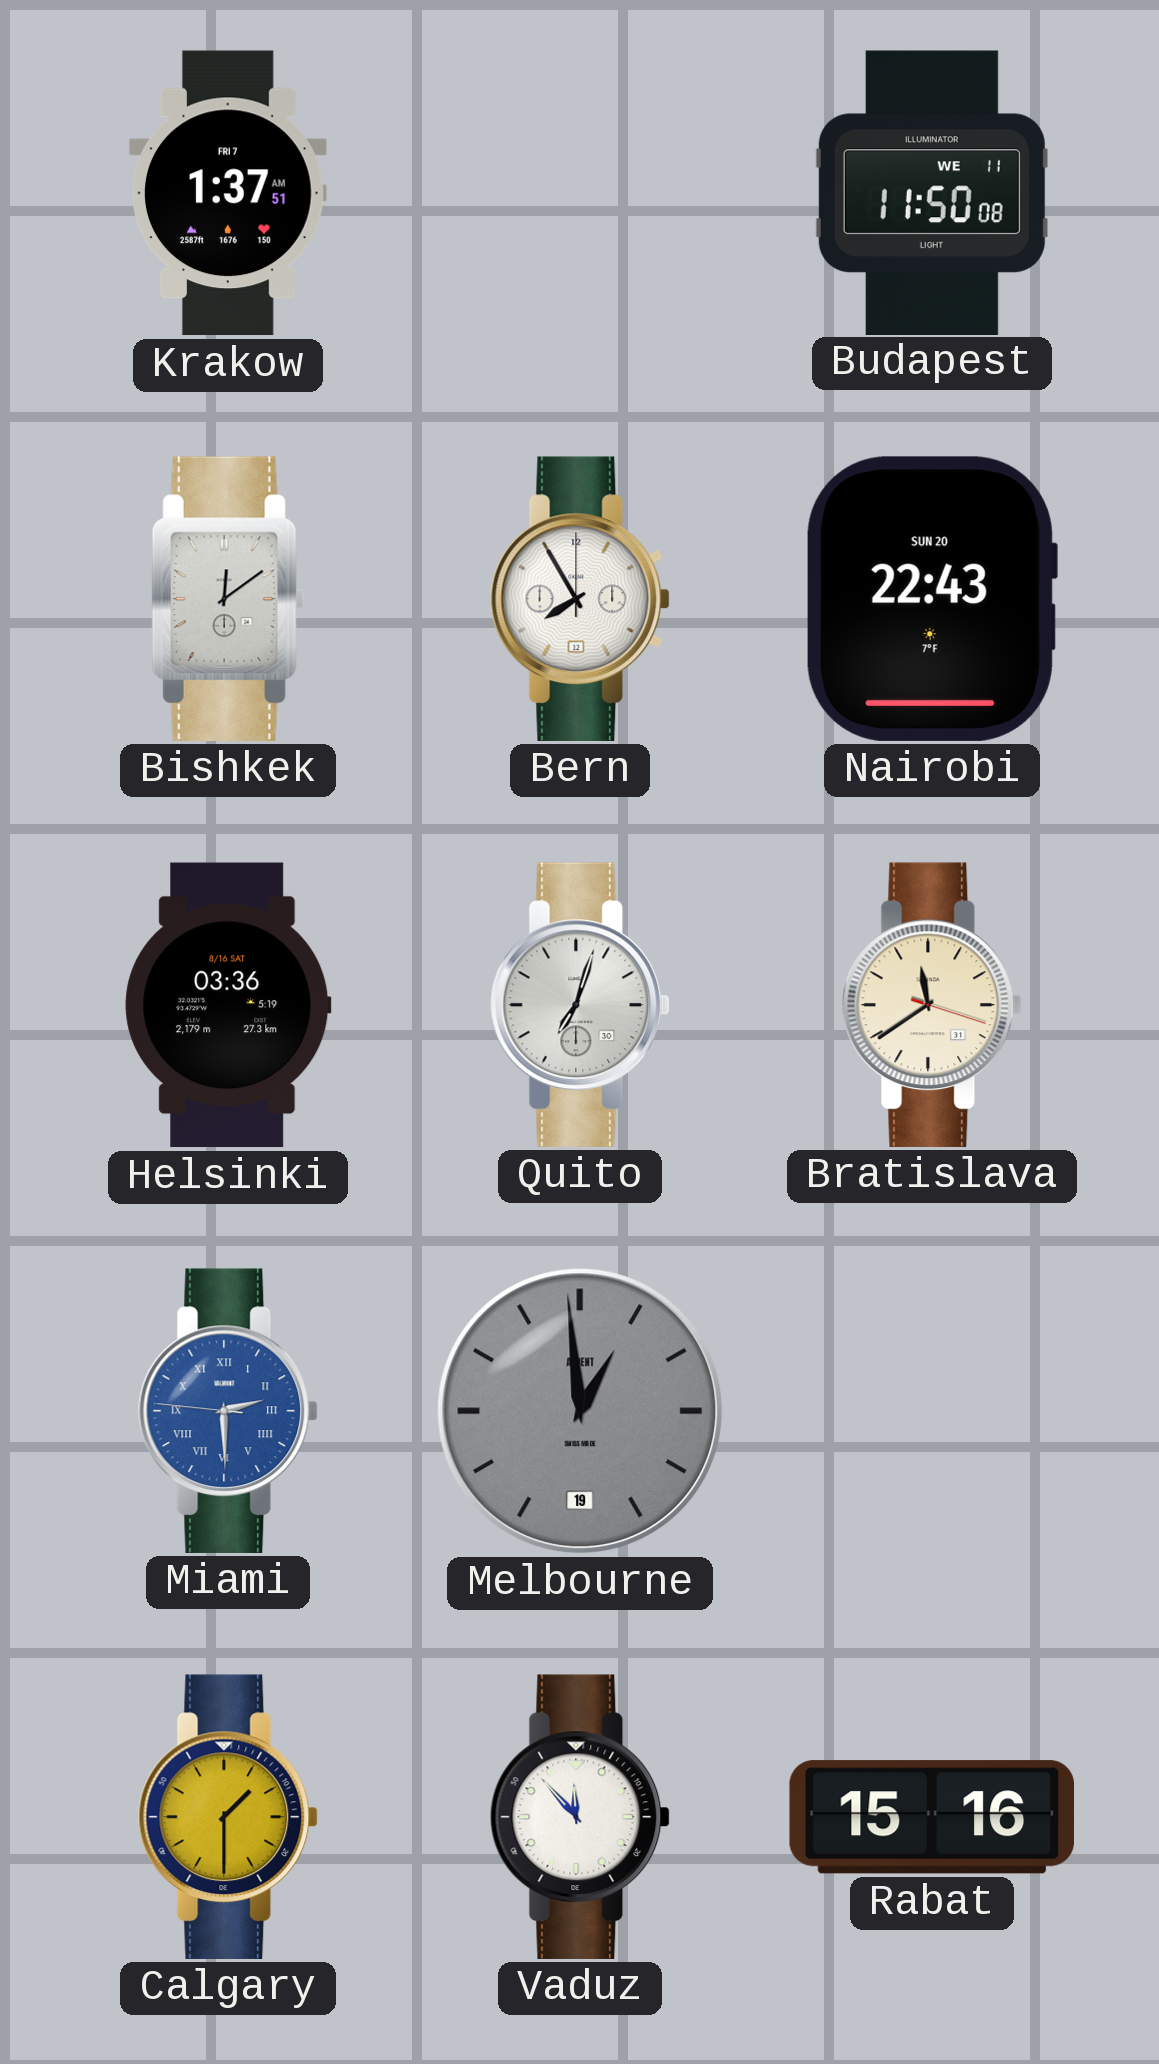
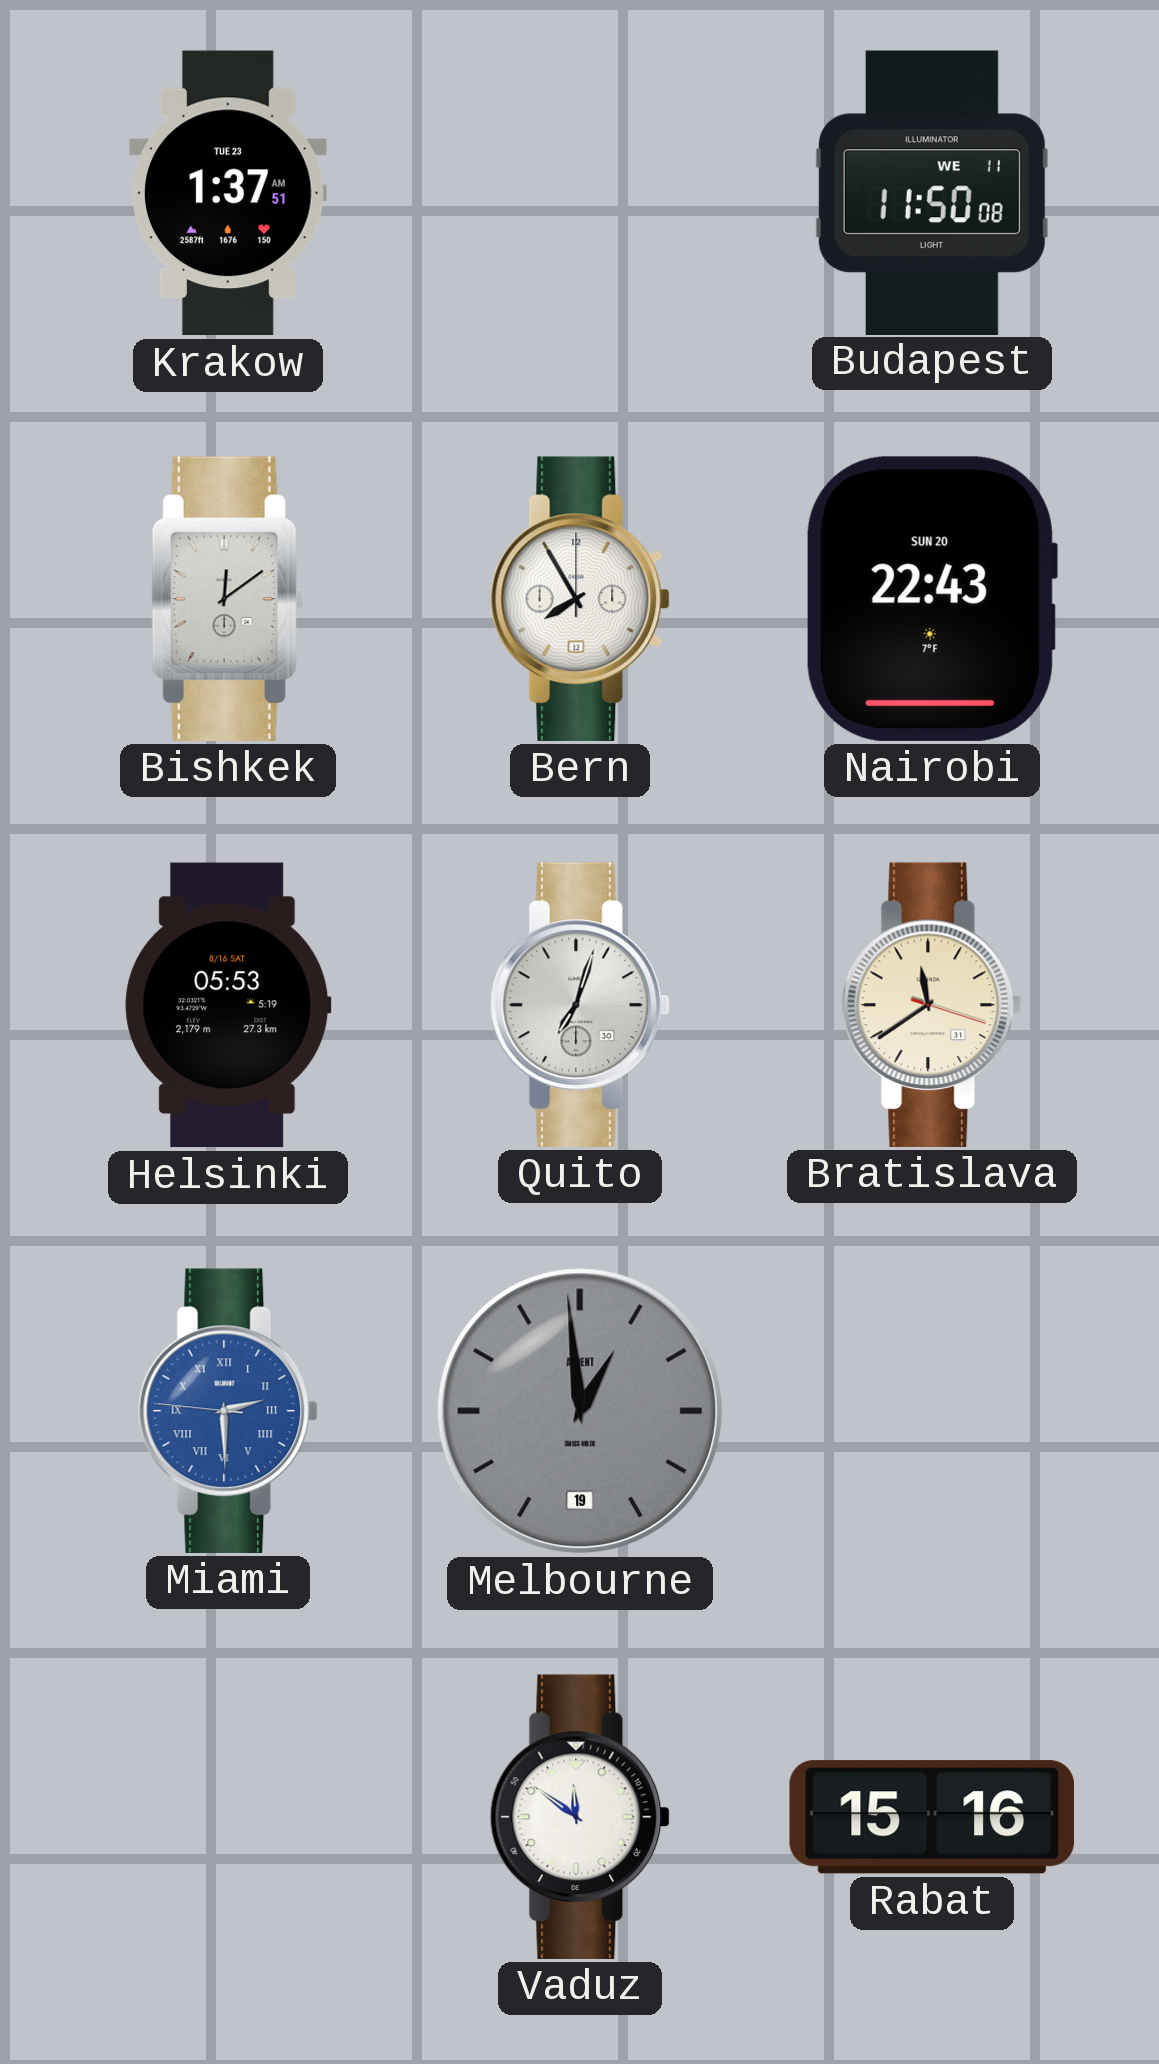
Krakow date: FRI 7 -> TUE 23
Helsinki: 03:36 -> 05:53
Calgary: 1:30 -> none
Vaduz: 11:53 -> 11:51
